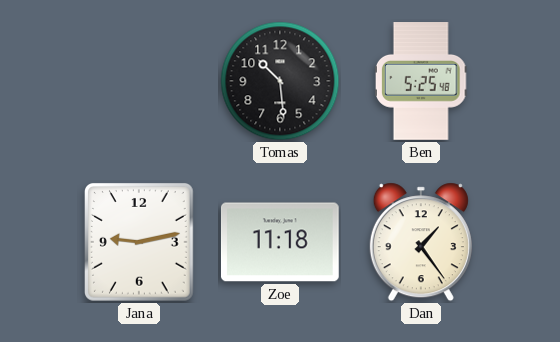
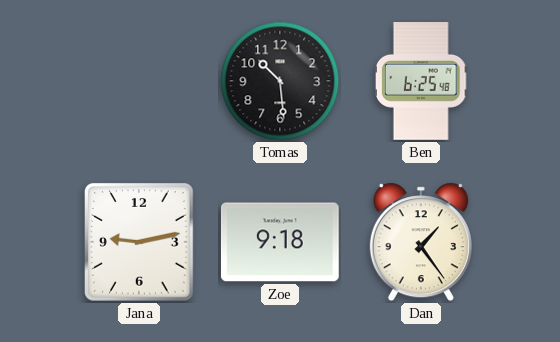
Ben: 5:25 -> 6:25
Zoe: 11:18 -> 9:18
